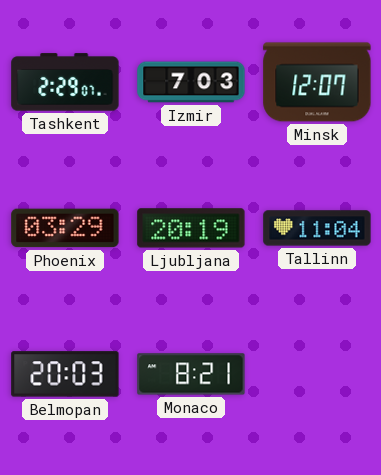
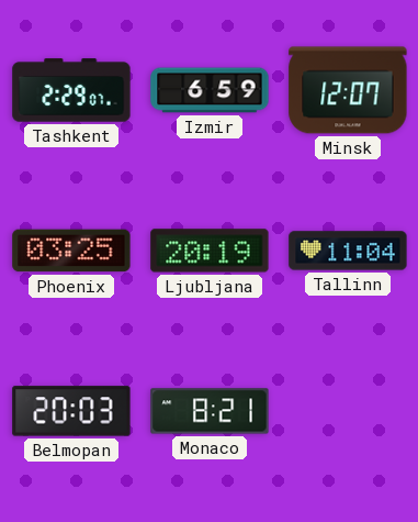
Izmir: 7:03 -> 6:59
Phoenix: 03:29 -> 03:25
